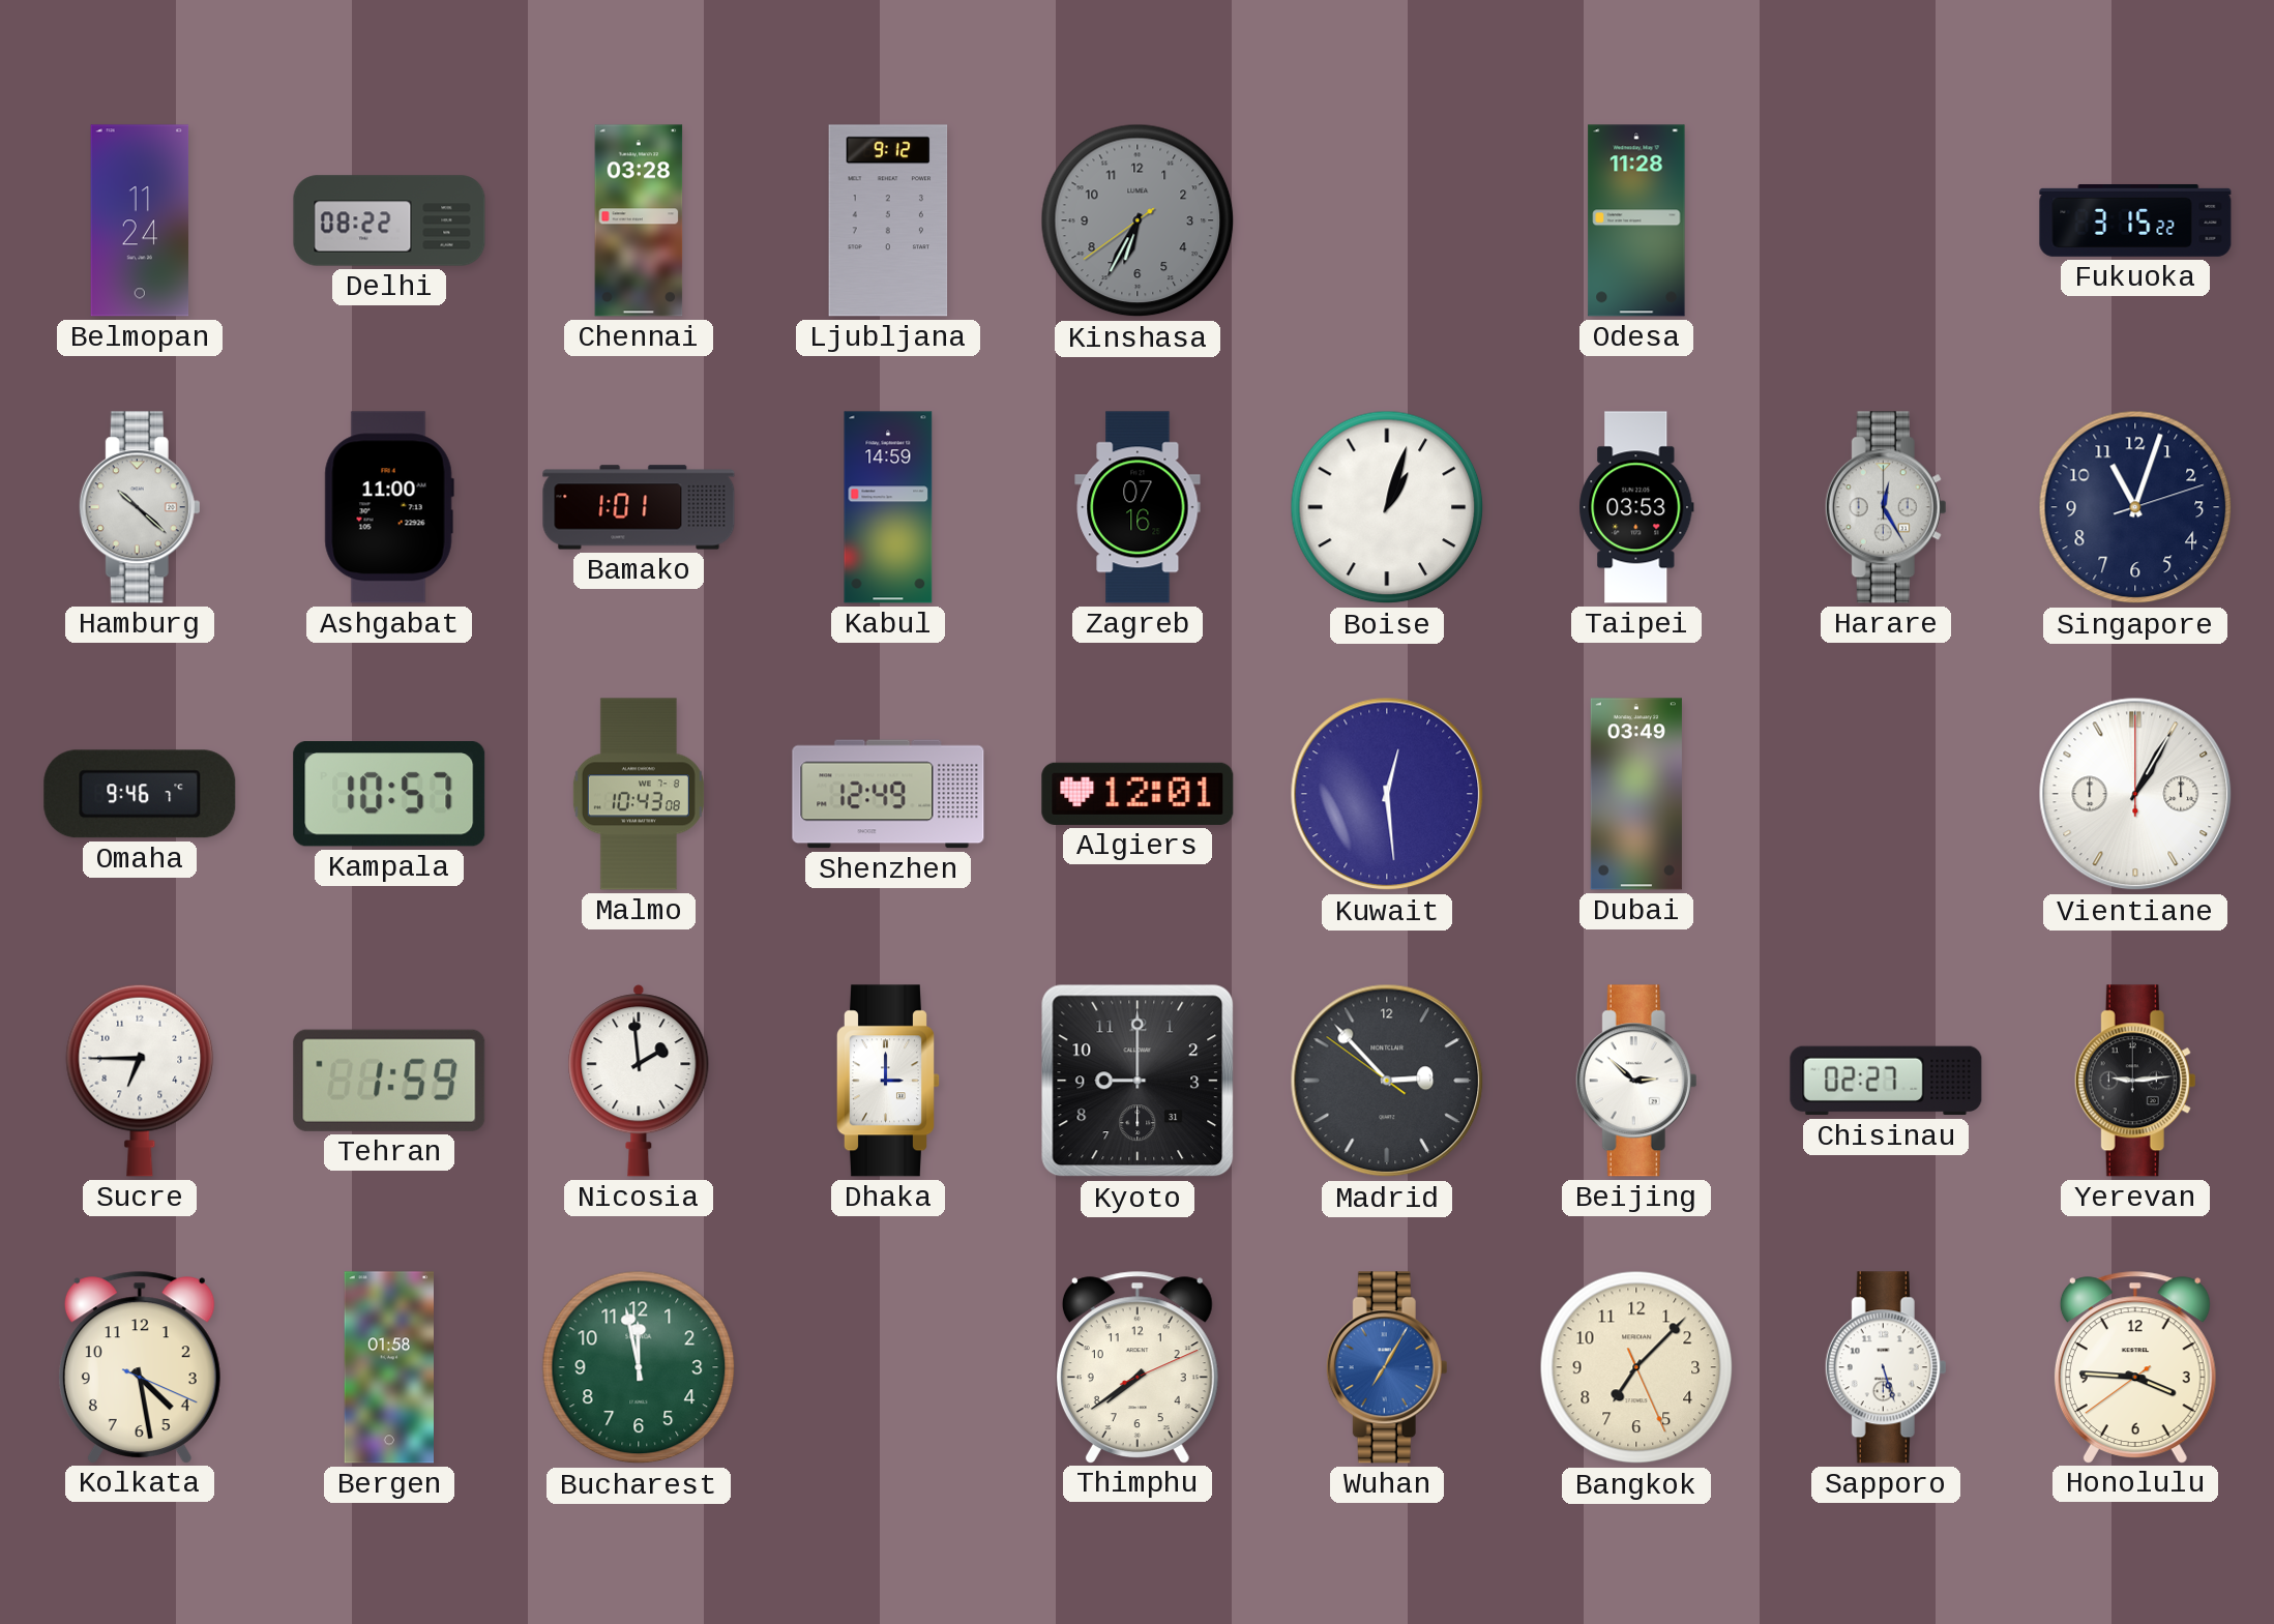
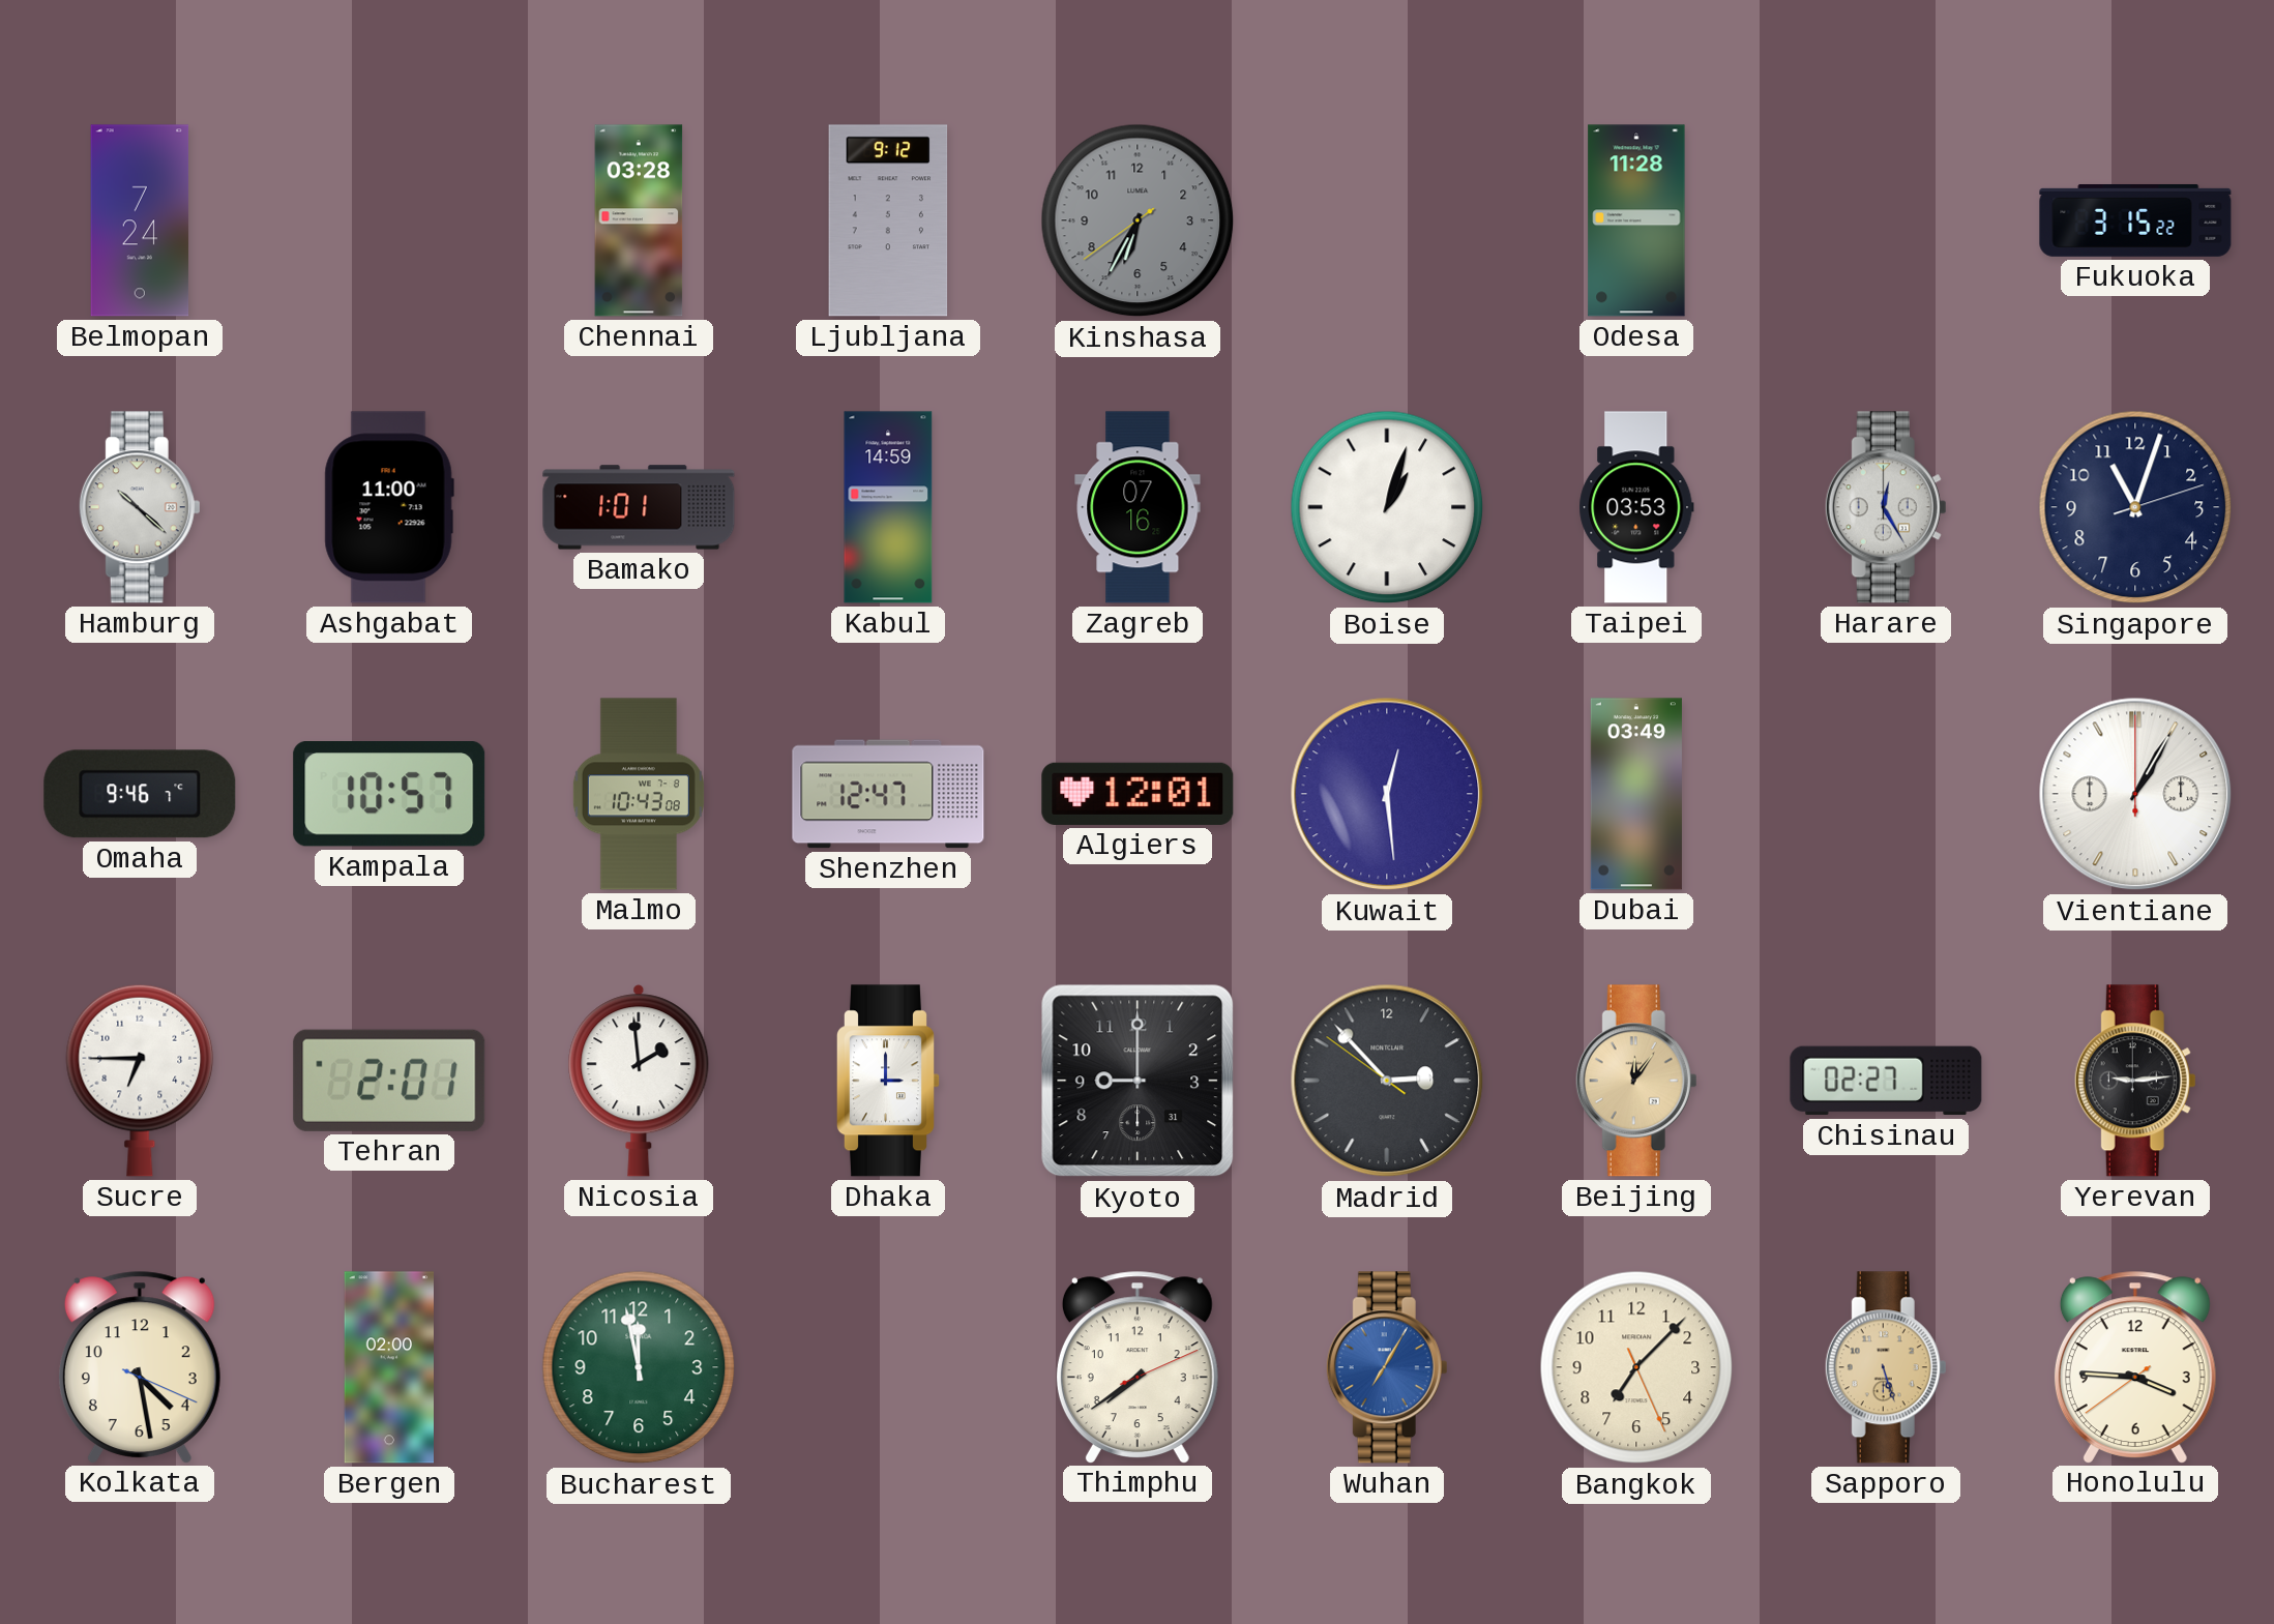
Belmopan: 11:24 -> 7:24
Delhi: 08:22 -> none
Shenzhen: 12:49 -> 12:47
Tehran: 1:59 -> 2:01
Beijing: 2:52 -> 12:06
Beijing dial: white -> champagne
Bergen: 01:58 -> 02:00
Sapporo dial: white -> champagne
